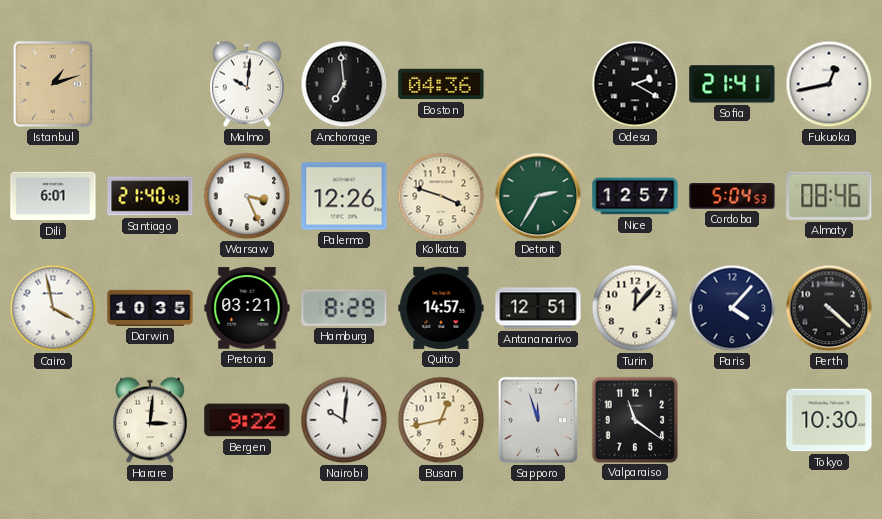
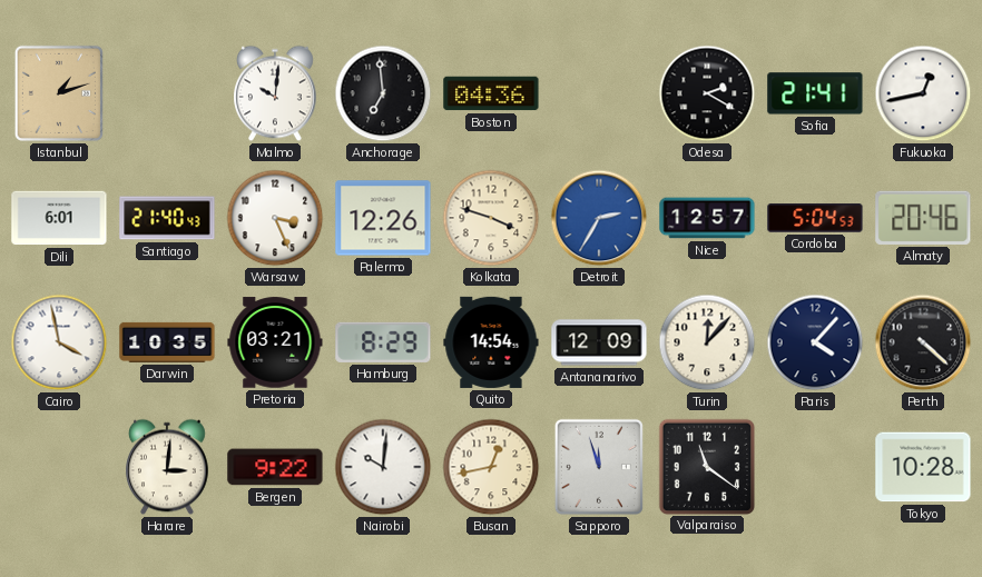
Detroit dial: green -> blue
Almaty: 08:46 -> 20:46
Quito: 14:57 -> 14:54
Antananarivo: 12:51 -> 12:09
Tokyo: 10:30 -> 10:28
